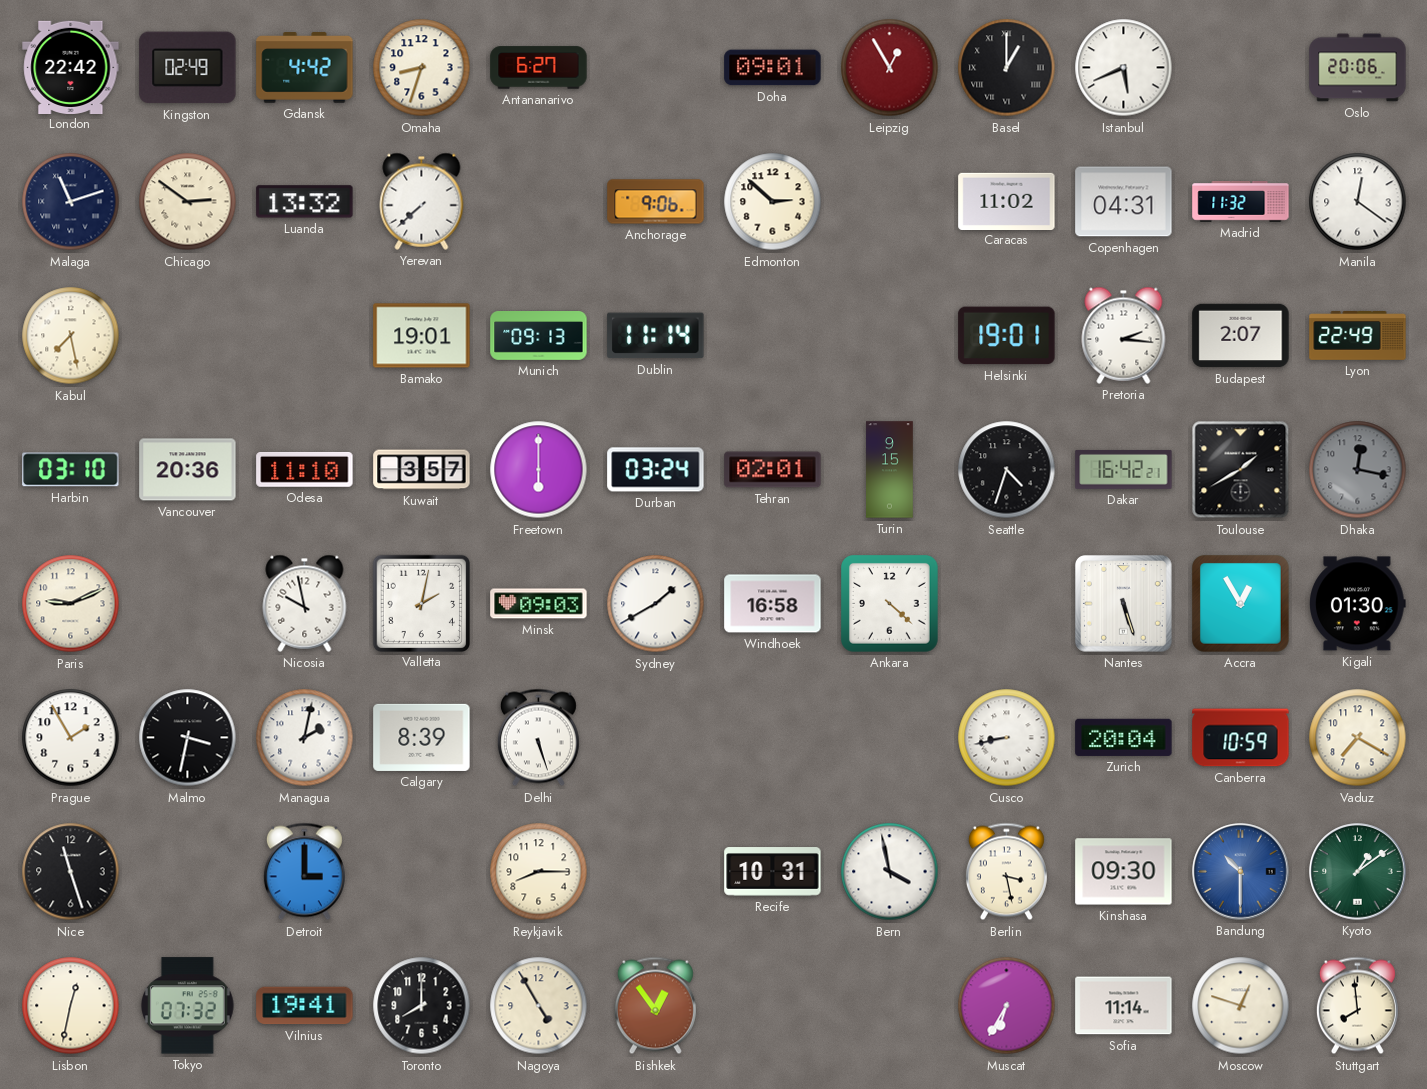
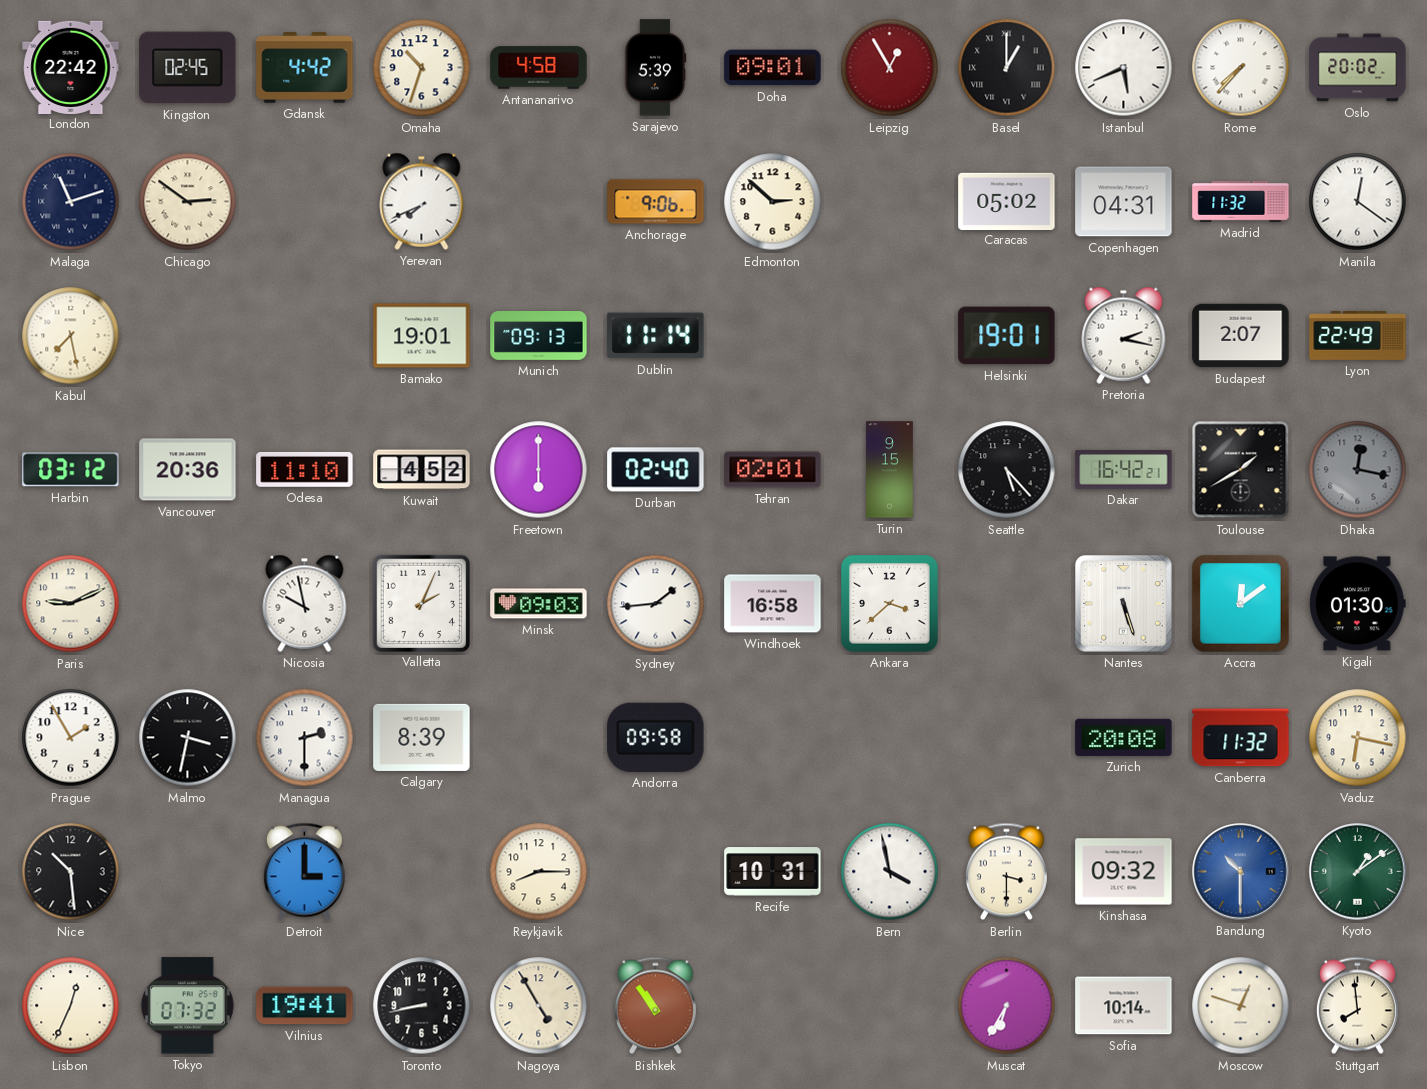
Kingston: 02:49 -> 02:45
Omaha: 8:33 -> 10:33
Antananarivo: 6:27 -> 4:58
Sarajevo: none -> 5:39
Rome: none -> 7:37
Oslo: 20:06 -> 20:02
Luanda: 13:32 -> none
Yerevan: 7:38 -> 7:41
Caracas: 11:02 -> 05:02
Pretoria: 2:16 -> 2:17
Harbin: 03:10 -> 03:12
Kuwait: 3:57 -> 4:52
Durban: 03:24 -> 02:40
Seattle: 4:33 -> 5:23
Valletta: 2:02 -> 2:04
Sydney: 1:40 -> 1:44
Ankara: 4:22 -> 3:38
Accra: 12:55 -> 12:09
Managua: 2:02 -> 2:30
Delhi: 5:27 -> none
Andorra: none -> 09:58
Cusco: 8:43 -> none
Zurich: 20:04 -> 20:08
Canberra: 10:59 -> 11:32
Vaduz: 7:20 -> 6:17
Nice: 11:27 -> 10:29
Berlin: 3:28 -> 3:30
Kinshasa: 09:30 -> 09:32
Lisbon: 12:32 -> 12:34
Toronto: 8:00 -> 8:43
Bishkek: 12:54 -> 10:54
Sofia: 11:14 -> 10:14
